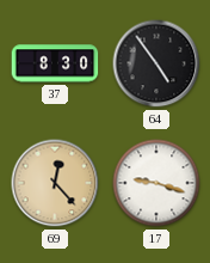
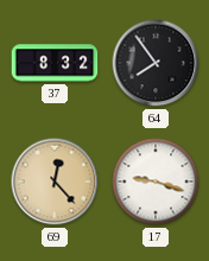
37: 8:30 -> 8:32
64: 4:54 -> 7:54
